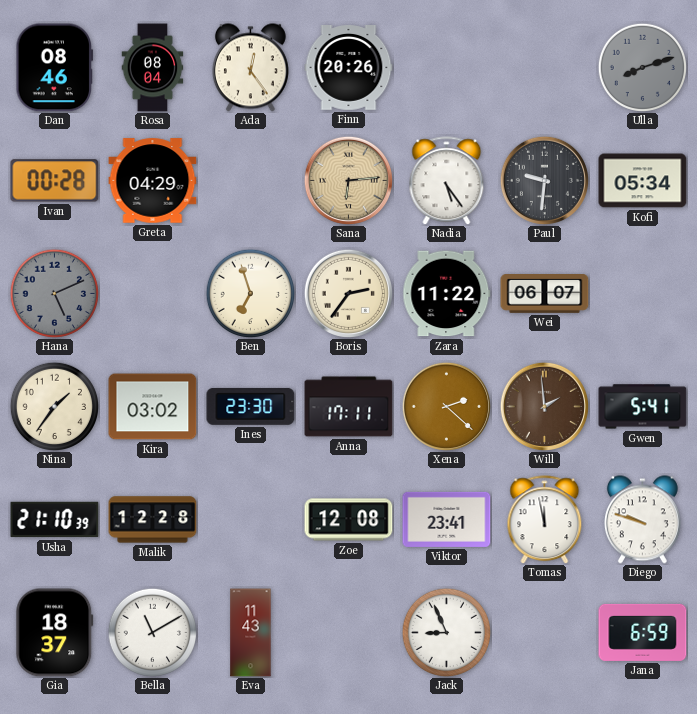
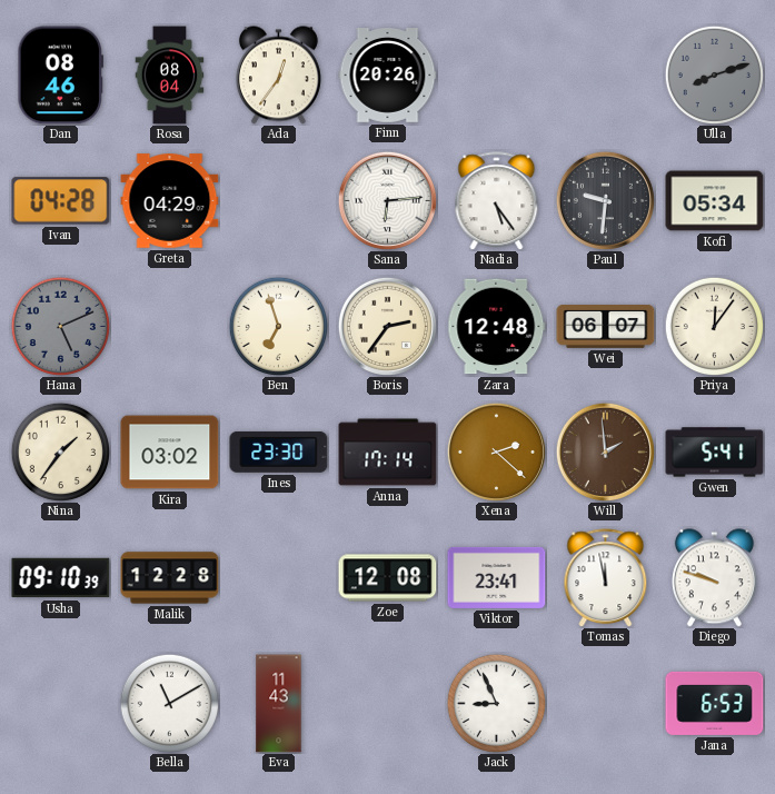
Ada: 12:24 -> 12:36
Ivan: 00:28 -> 04:28
Sana dial: champagne -> white
Zara: 11:22 -> 12:48
Priya: none -> 12:06
Anna: 17:11 -> 17:14
Usha: 21:10 -> 09:10
Gia: 18:37 -> none
Jana: 6:59 -> 6:53
